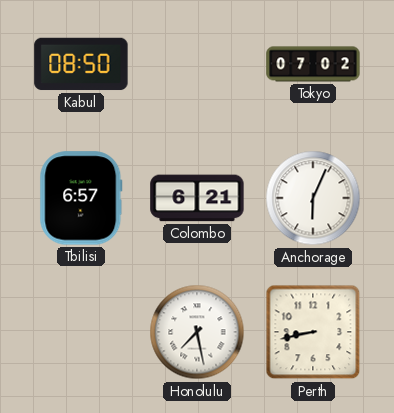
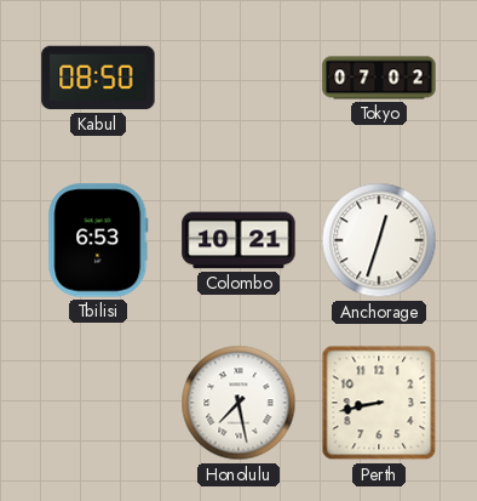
Tbilisi: 6:57 -> 6:53
Colombo: 6:21 -> 10:21
Anchorage: 6:04 -> 12:33
